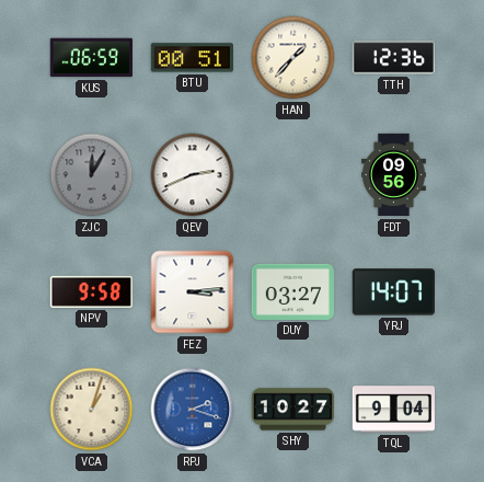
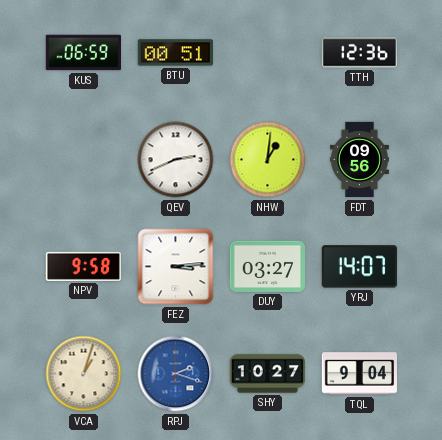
HAN: 1:37 -> none
ZJC: 12:05 -> none
NHW: none -> 1:01
